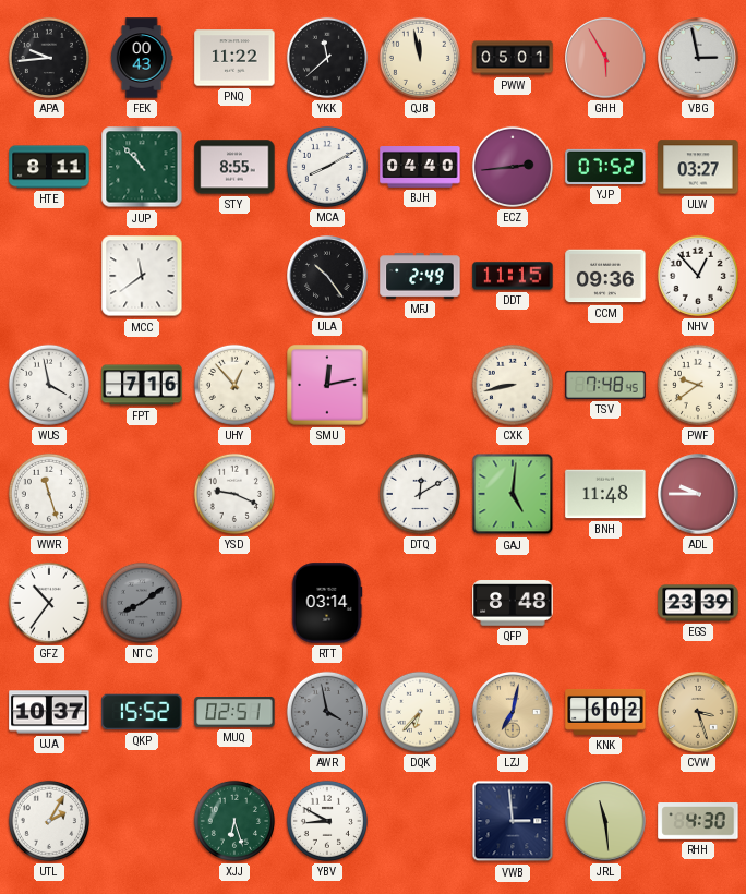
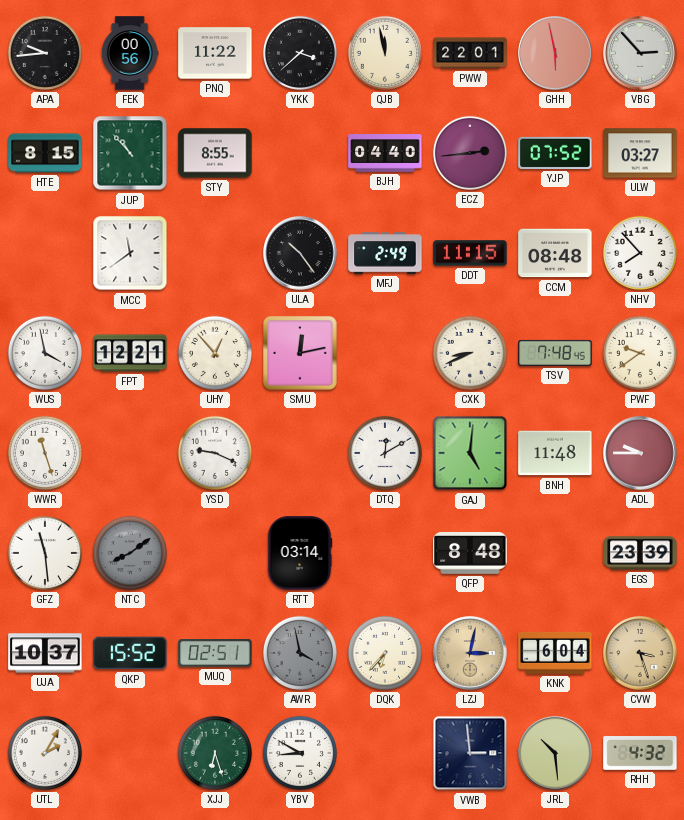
FEK: 00:43 -> 00:56
YKK: 11:38 -> 3:38
PWW: 05:01 -> 22:01
GHH: 5:55 -> 5:58
VBG: 2:58 -> 2:53
HTE: 8:11 -> 8:15
MCA: 8:10 -> none
CCM: 09:36 -> 08:48
NHV: 12:53 -> 7:53
FPT: 7:16 -> 12:21
CXK: 8:43 -> 8:41
GFZ: 10:36 -> 11:29
LZJ: 7:02 -> 3:02
KNK: 6:02 -> 6:04
JRL: 11:29 -> 10:29
RHH: 4:30 -> 4:32
